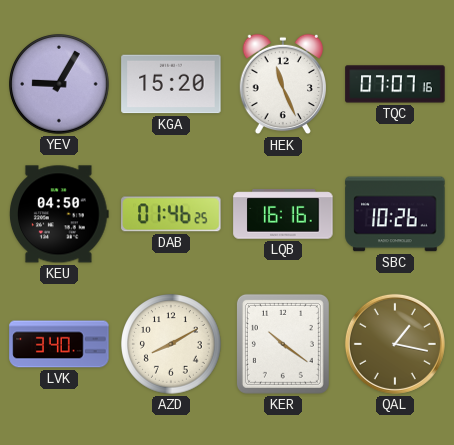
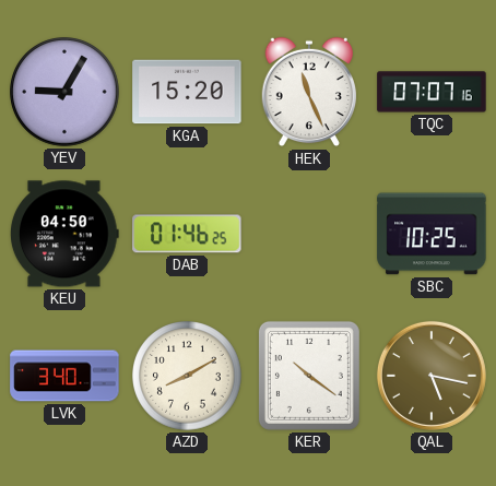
LQB: 16:16 -> none
SBC: 10:26 -> 10:25
QAL: 1:17 -> 5:17
